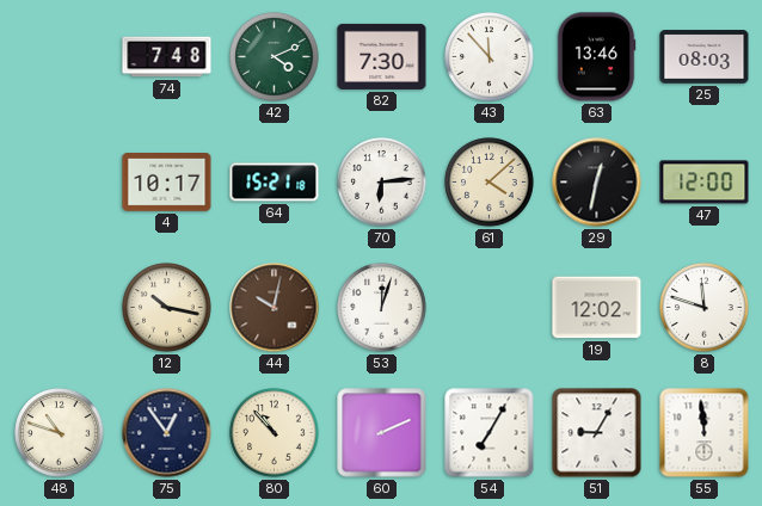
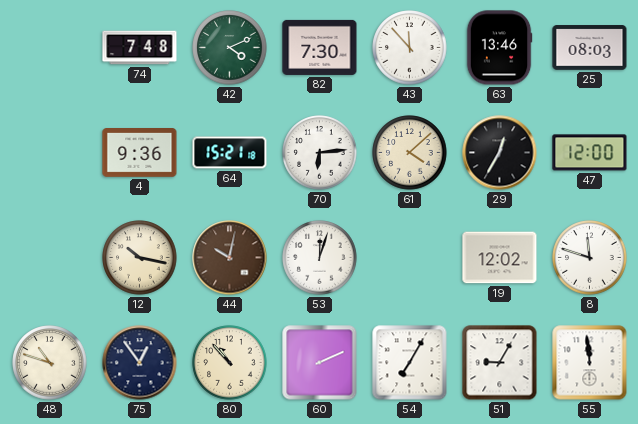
4: 10:17 -> 9:36
29: 12:32 -> 12:35
